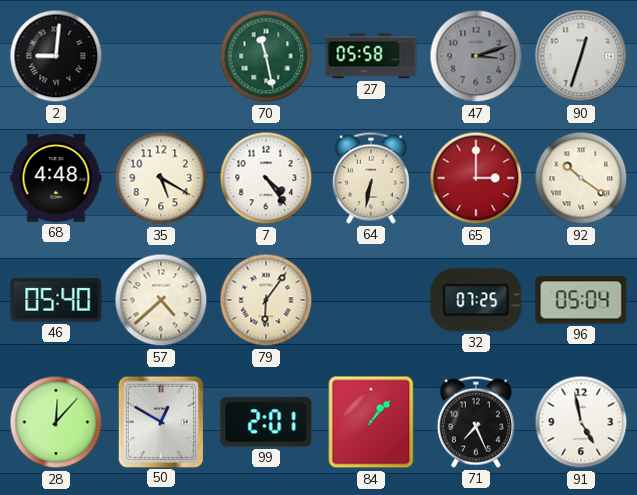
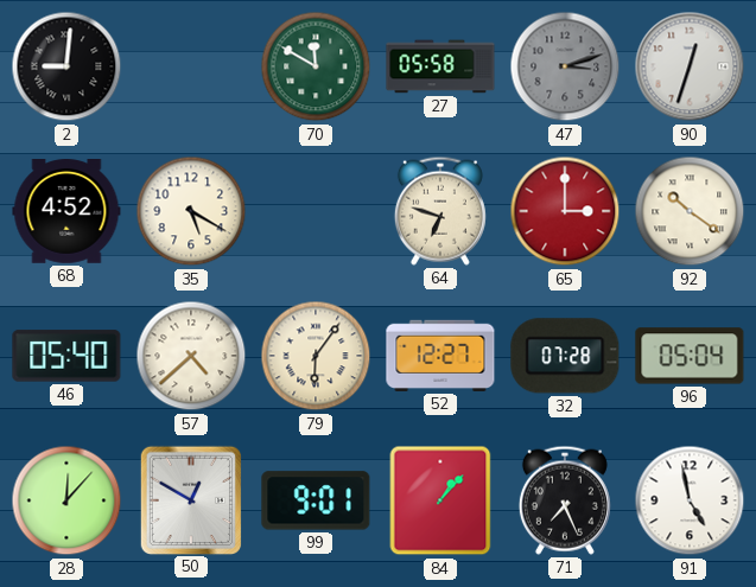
70: 11:28 -> 11:50
68: 4:48 -> 4:52
7: 4:24 -> none
64: 6:32 -> 6:48
52: none -> 12:27
32: 07:25 -> 07:28
99: 2:01 -> 9:01
